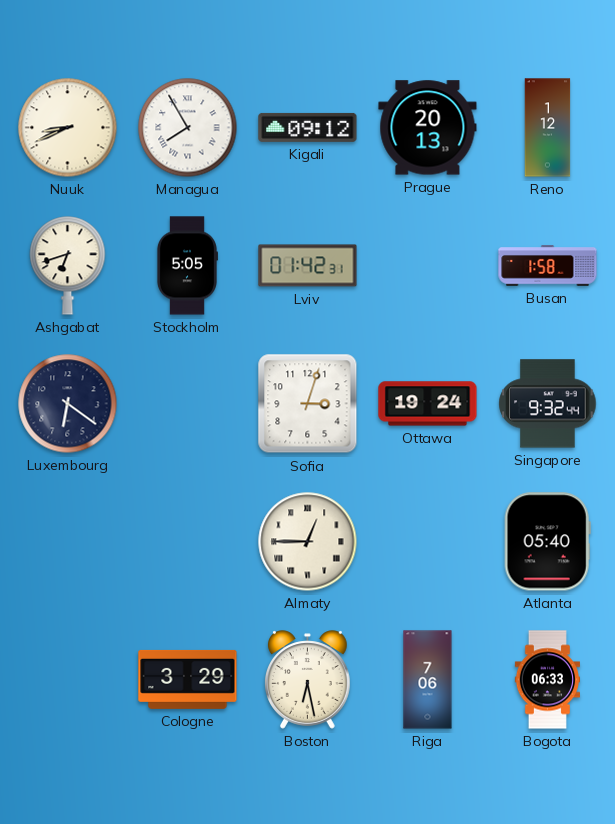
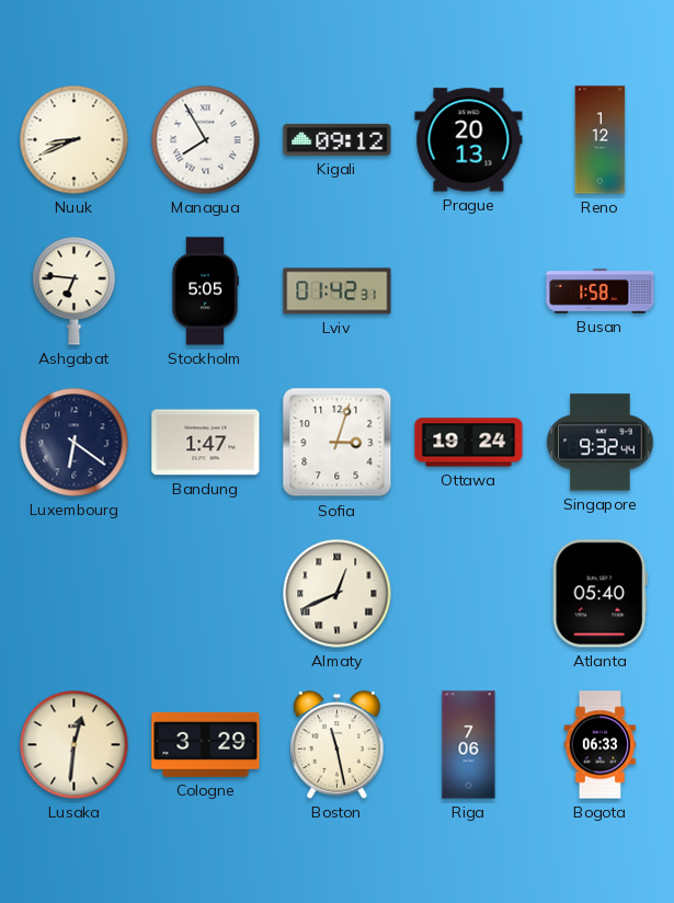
Ashgabat: 6:42 -> 6:46
Bandung: none -> 1:47
Almaty: 12:45 -> 12:41
Lusaka: none -> 12:31
Boston: 6:28 -> 11:28
